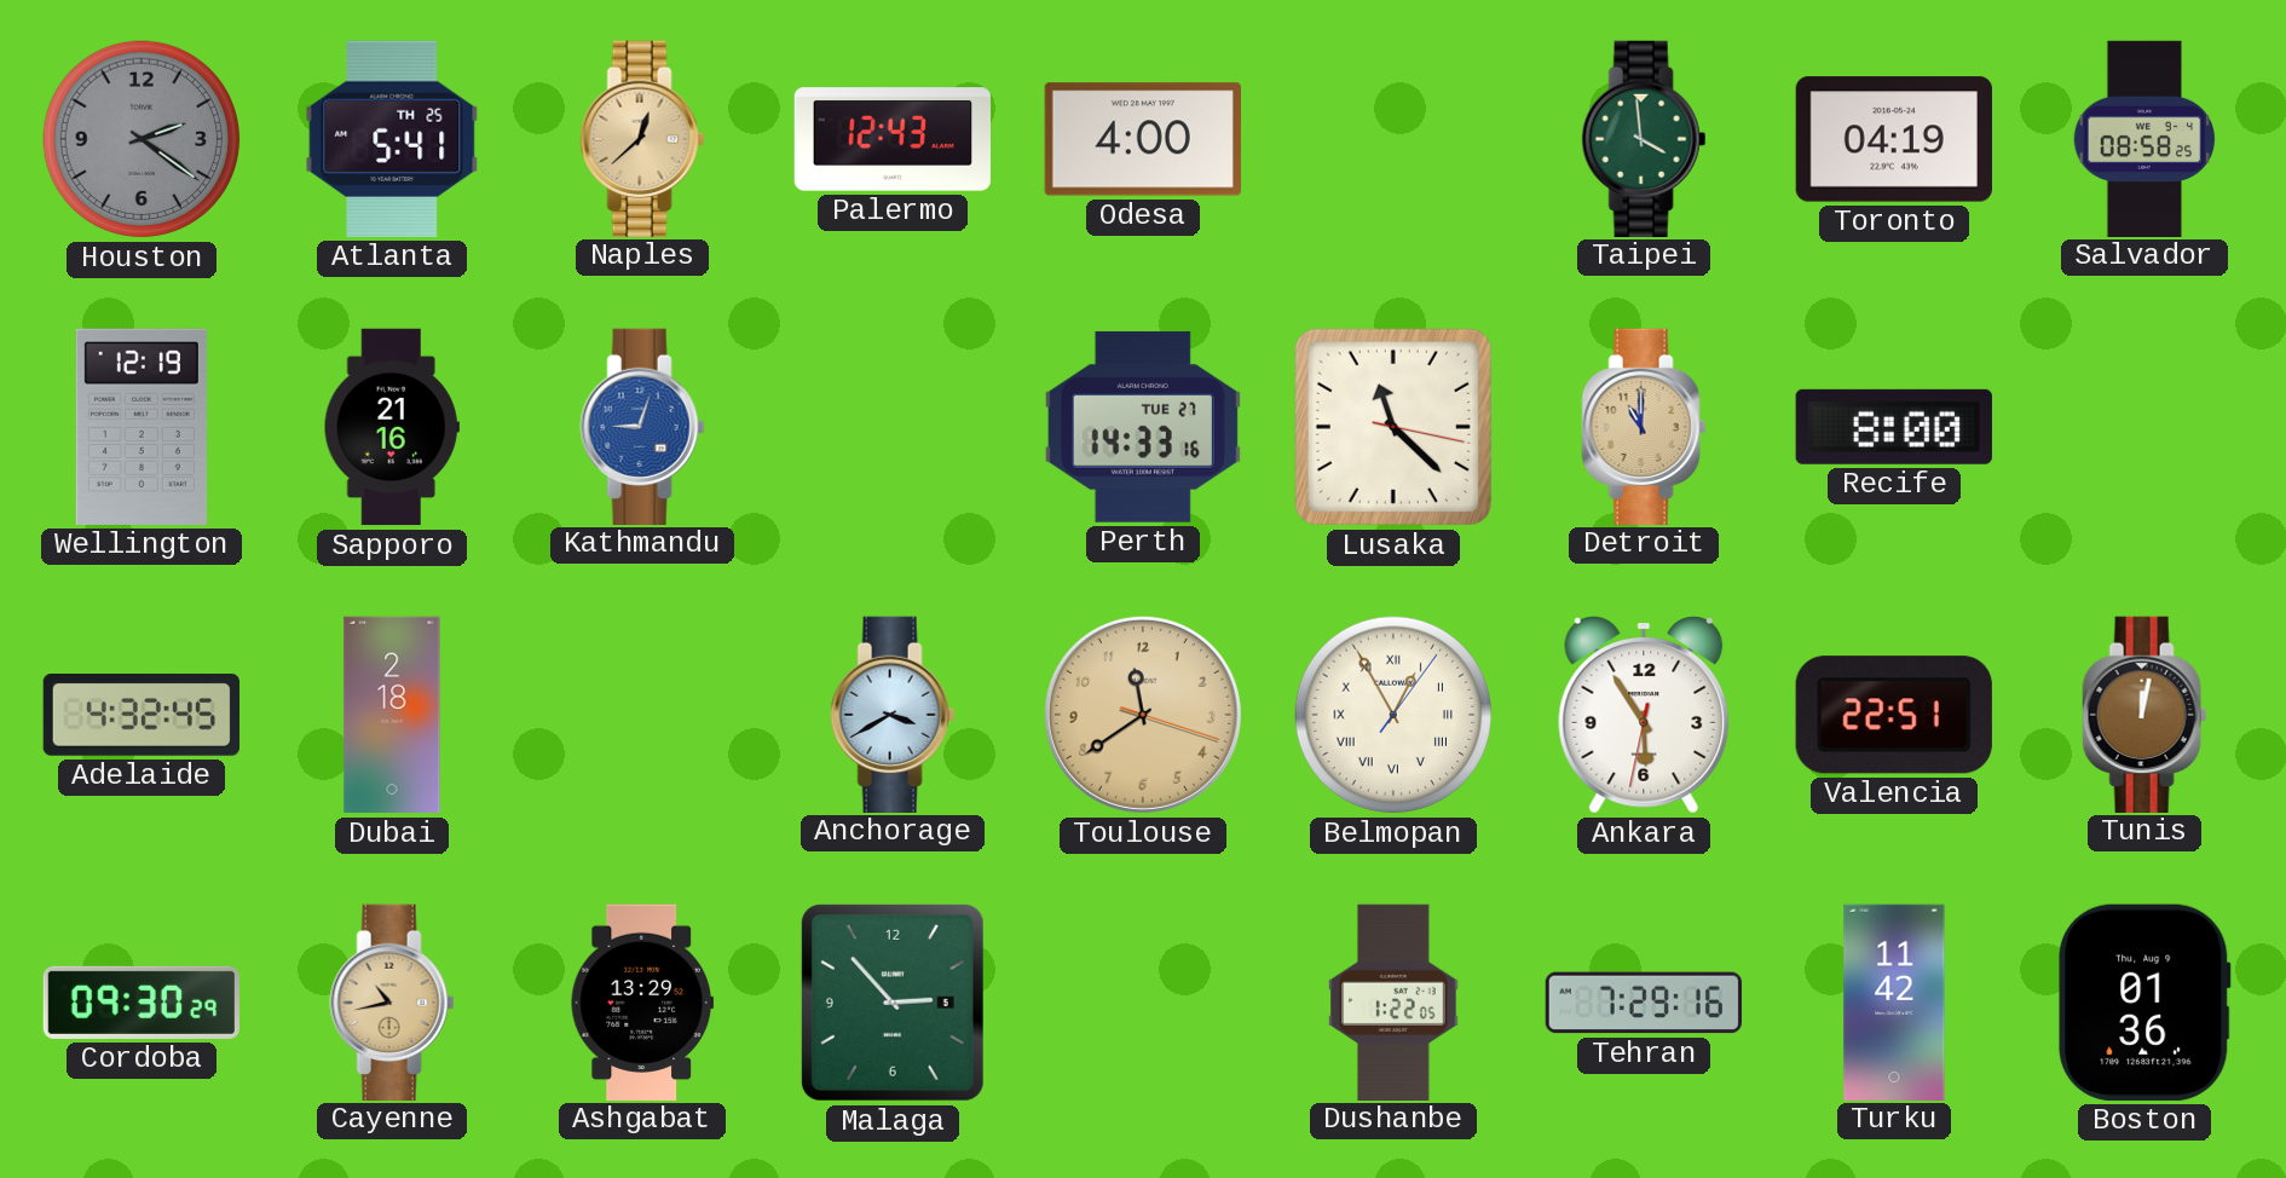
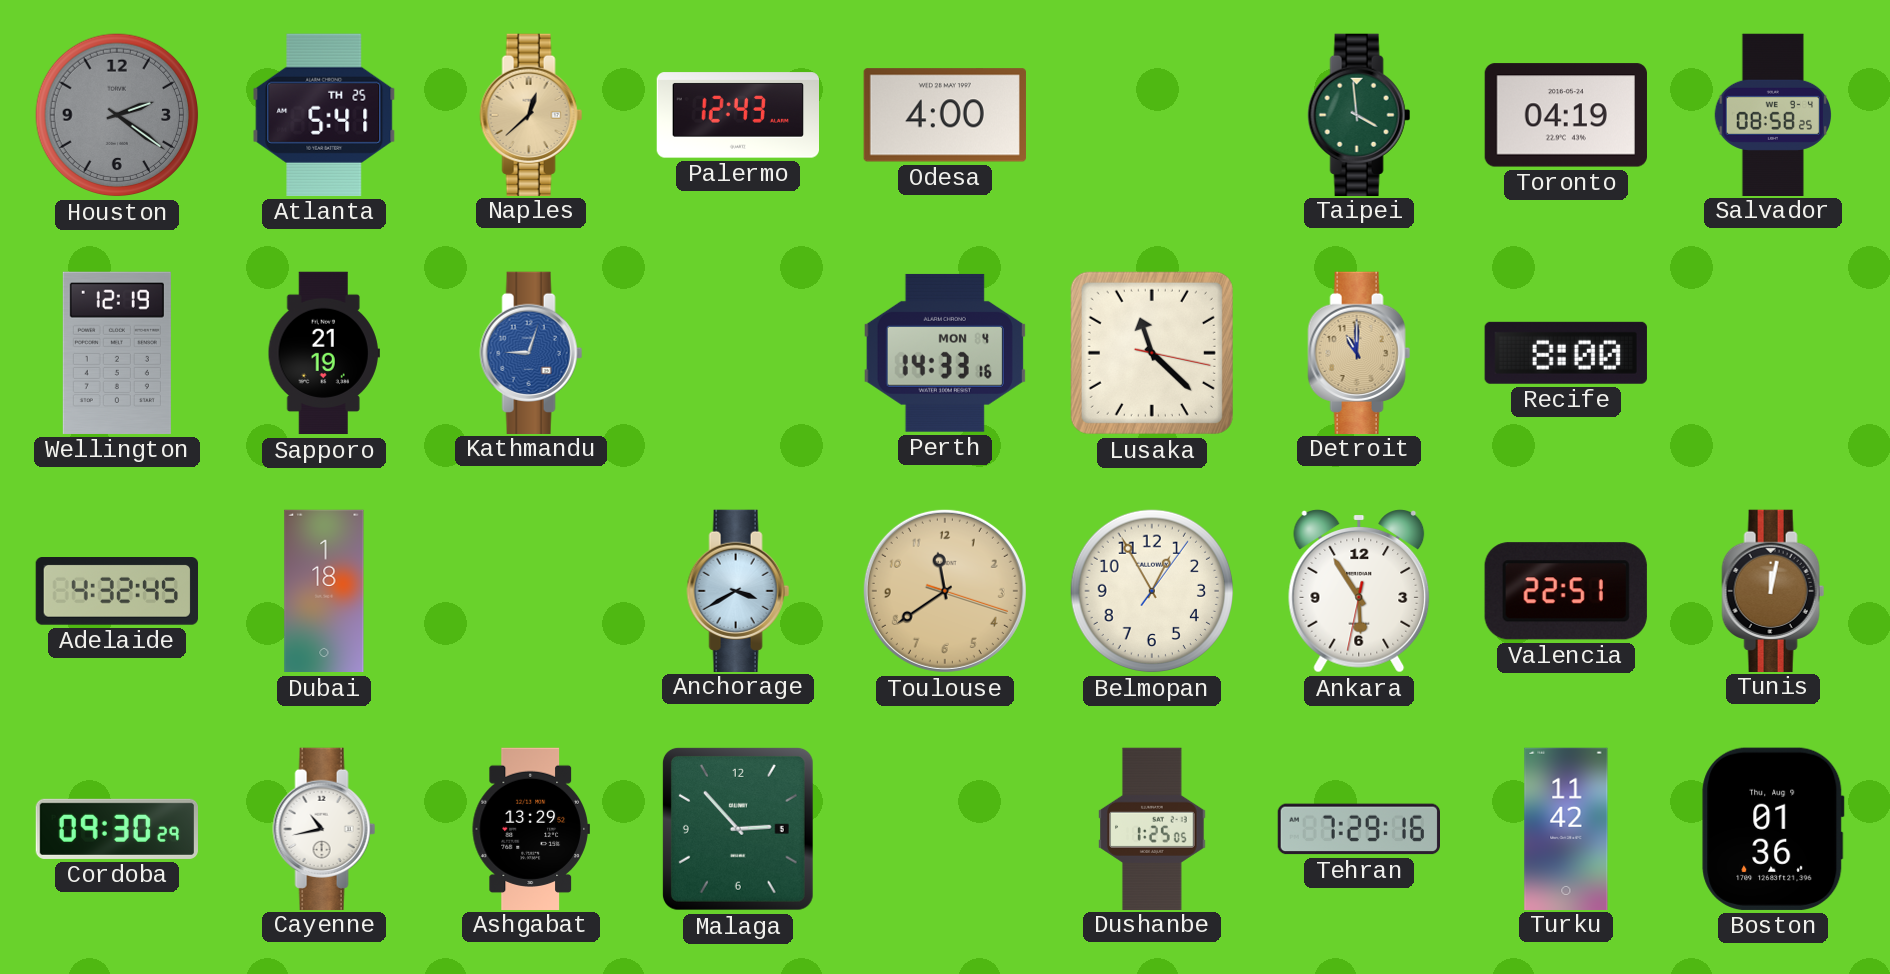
Sapporo: 21:16 -> 21:19
Perth date: TUE 27 -> MON 4
Dubai: 2:18 -> 1:18
Belmopan numerals: Roman -> Arabic
Cayenne dial: champagne -> white
Dushanbe: 1:22 -> 1:25
